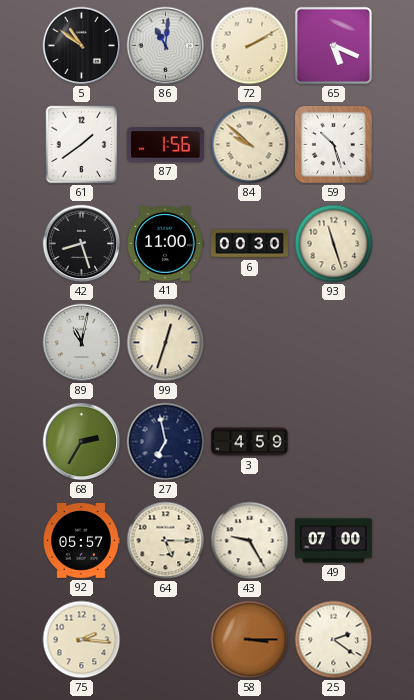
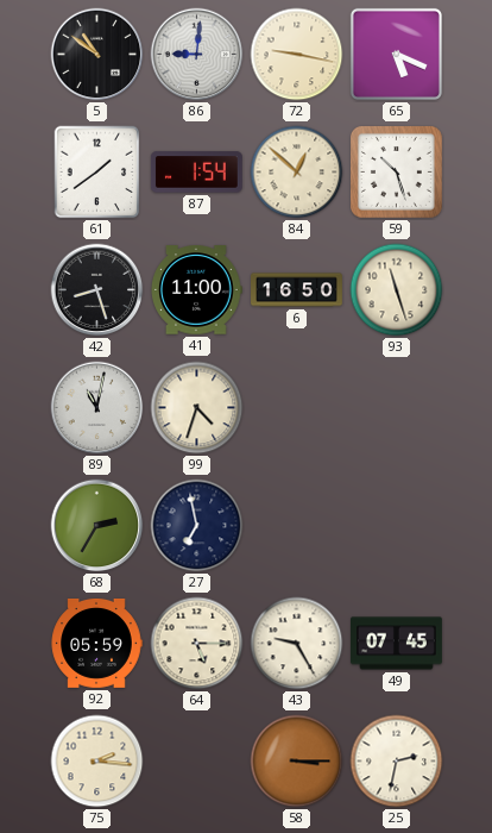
86: 11:01 -> 9:01
72: 2:10 -> 9:17
87: 1:56 -> 1:54
84: 9:52 -> 12:52
6: 00:30 -> 16:50
99: 12:33 -> 4:33
3: 4:59 -> none
92: 05:57 -> 05:59
49: 07:00 -> 07:45
25: 2:21 -> 2:32
